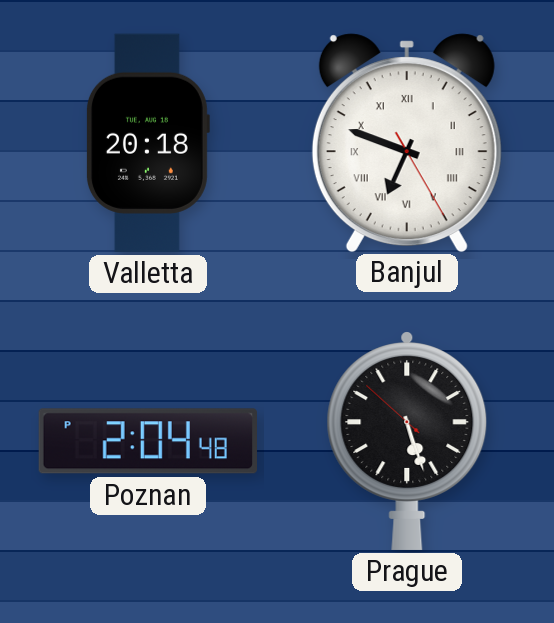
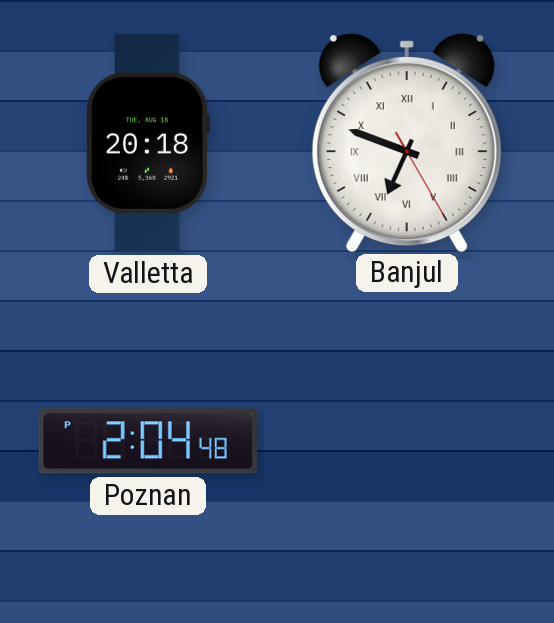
Prague: 5:26 -> none
